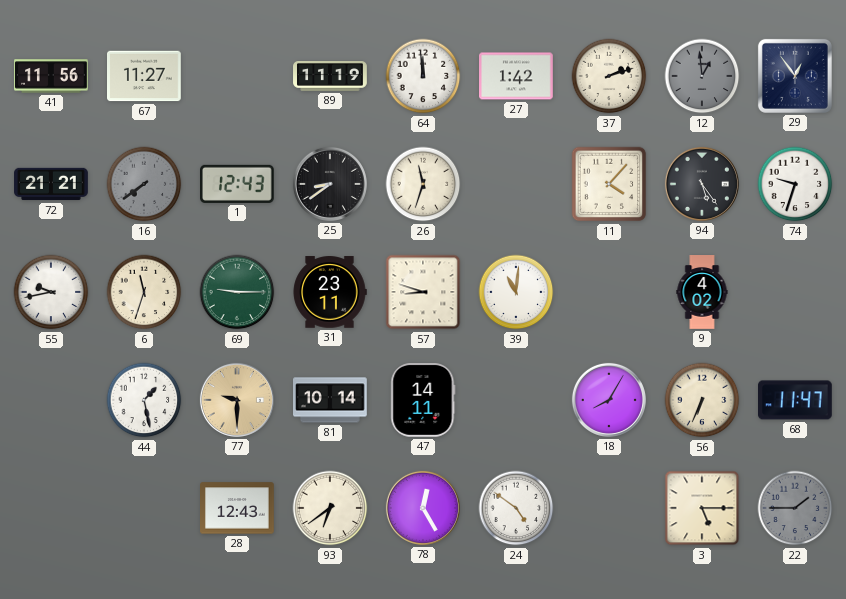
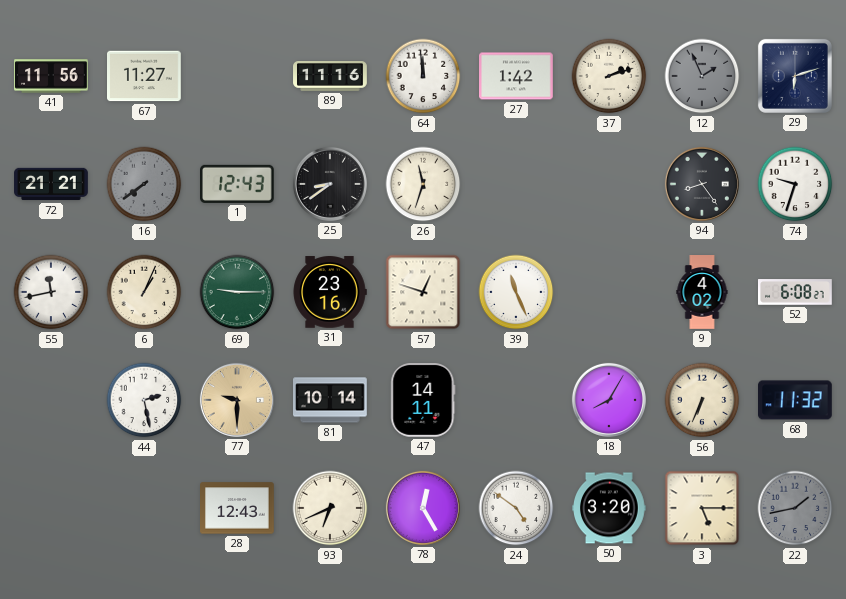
89: 11:19 -> 11:16
12: 12:59 -> 1:56
29: 12:54 -> 6:12
11: 4:07 -> none
94: 5:24 -> 8:24
55: 9:43 -> 11:43
6: 11:33 -> 1:04
31: 23:11 -> 23:16
57: 8:48 -> 12:48
39: 11:01 -> 11:26
52: none -> 6:08
44: 1:28 -> 2:28
68: 11:47 -> 11:32
93: 6:39 -> 6:41
50: none -> 3:20
22: 1:45 -> 1:43
